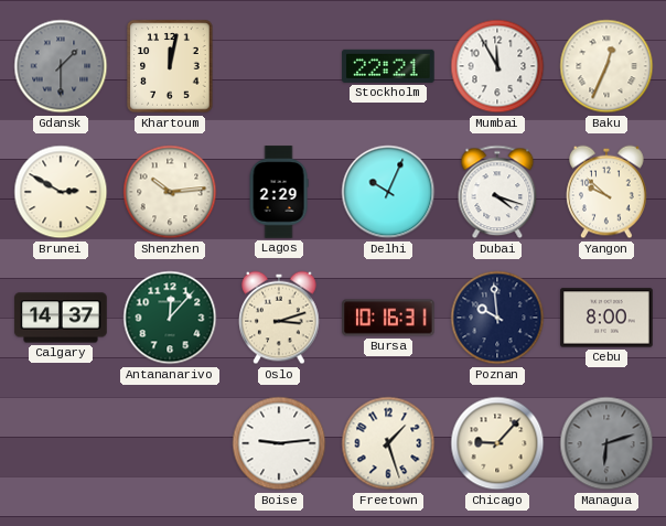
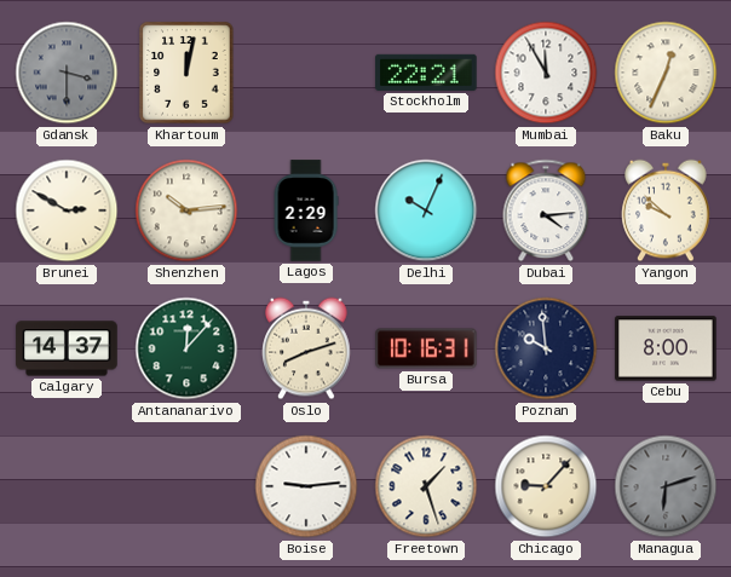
Gdansk: 1:30 -> 3:30
Dubai: 4:18 -> 4:14
Oslo: 3:12 -> 8:12
